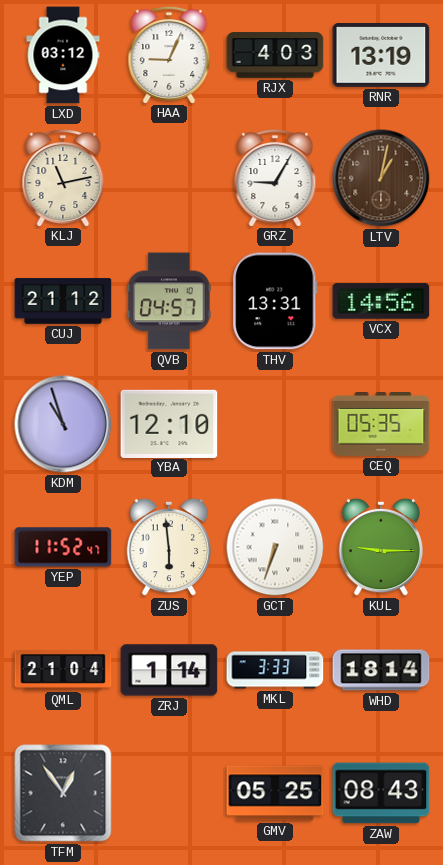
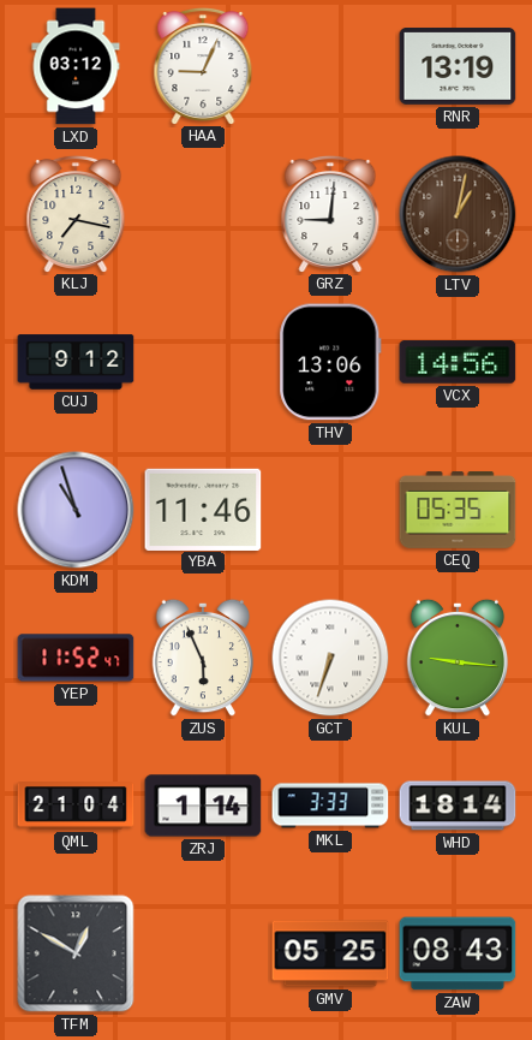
RJX: 4:03 -> none
KLJ: 11:13 -> 7:17
GRZ: 9:05 -> 9:01
CUJ: 21:12 -> 9:12
QVB: 04:57 -> none
THV: 13:31 -> 13:06
YBA: 12:10 -> 11:46
ZUS: 5:59 -> 5:56
KUL: 9:15 -> 9:16
TFM: 12:54 -> 12:50
